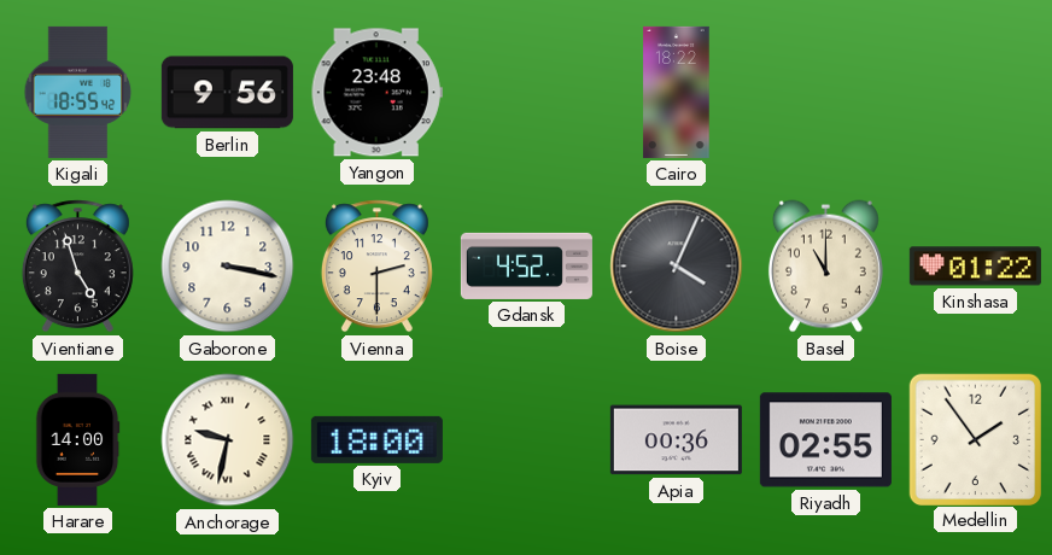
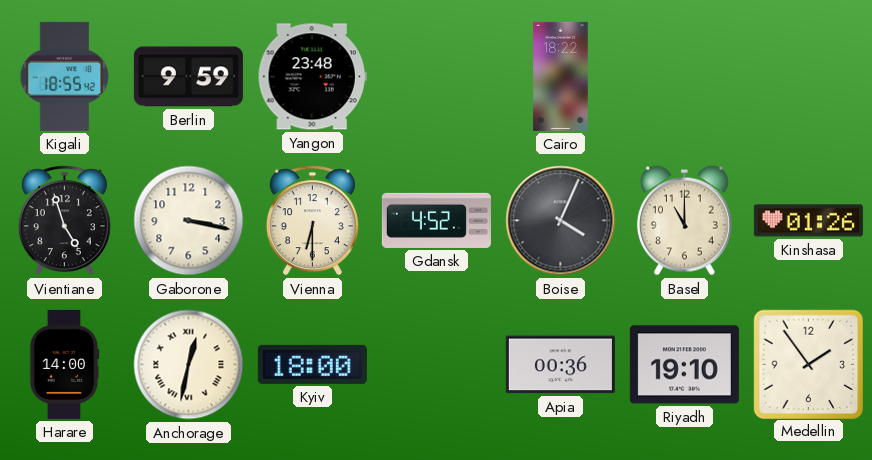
Berlin: 9:56 -> 9:59
Vienna: 2:30 -> 6:30
Kinshasa: 01:22 -> 01:26
Anchorage: 9:32 -> 12:32
Riyadh: 02:55 -> 19:10
